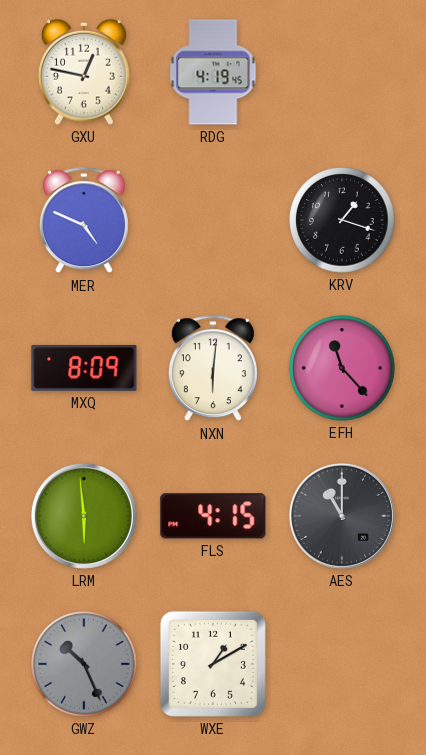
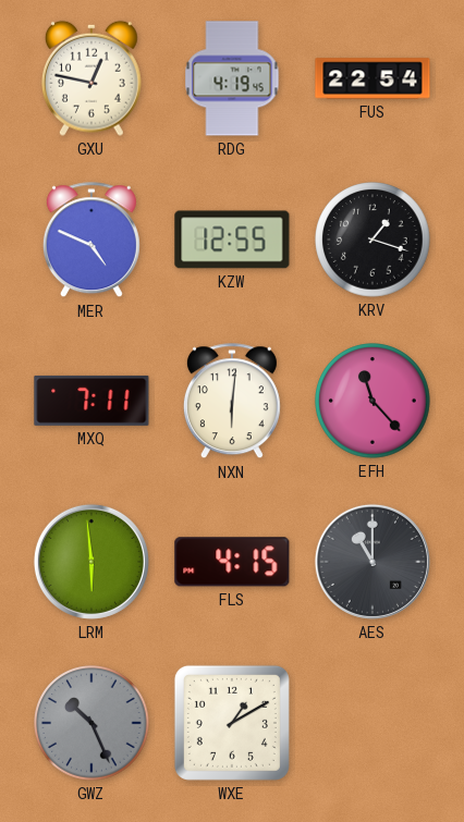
FUS: none -> 22:54
KZW: none -> 12:55
MXQ: 8:09 -> 7:11
